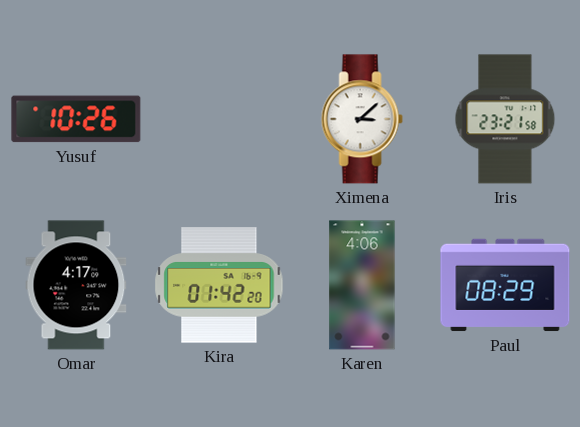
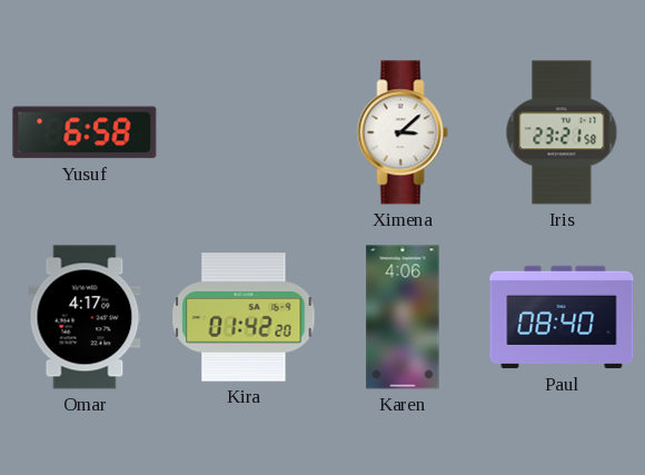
Yusuf: 10:26 -> 6:58
Paul: 08:29 -> 08:40
